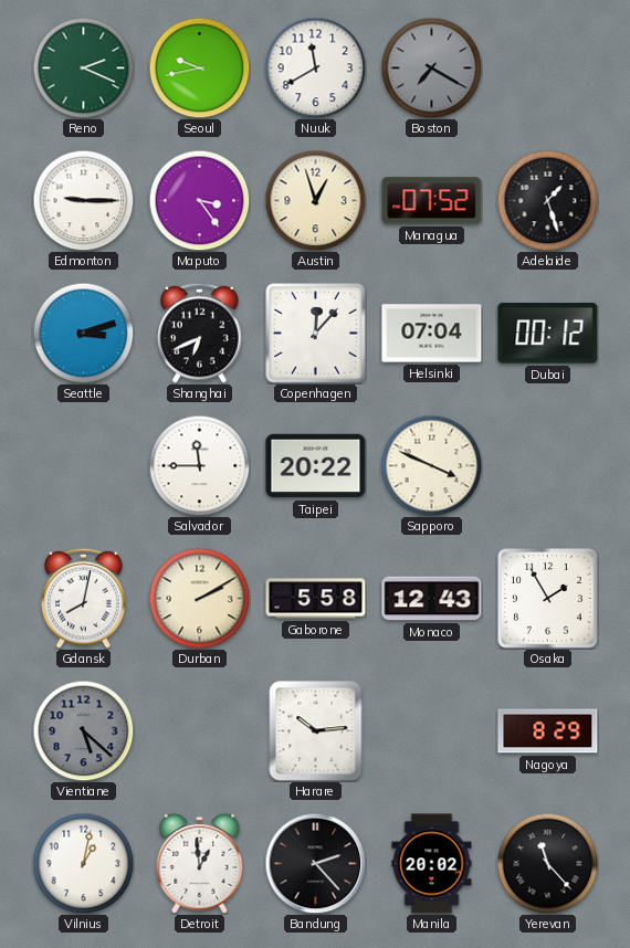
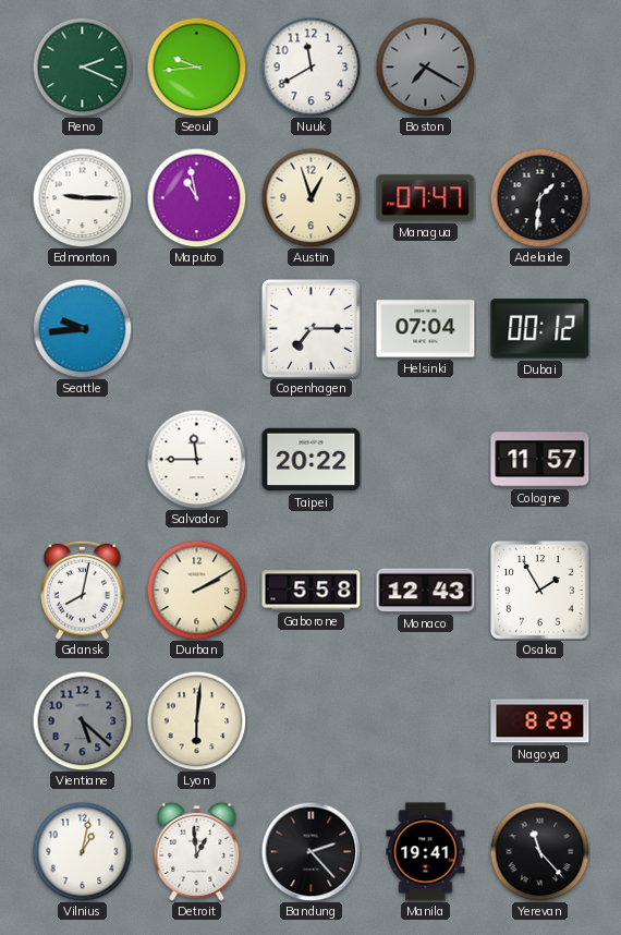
Seoul: 9:43 -> 9:44
Maputo: 3:24 -> 10:58
Managua: 07:52 -> 07:47
Adelaide: 1:27 -> 1:31
Seattle: 3:12 -> 9:44
Shanghai: 6:41 -> none
Copenhagen: 12:07 -> 7:15
Sapporo: 3:49 -> none
Cologne: none -> 11:57
Lyon: none -> 6:01
Harare: 10:14 -> none
Manila: 20:02 -> 19:41
